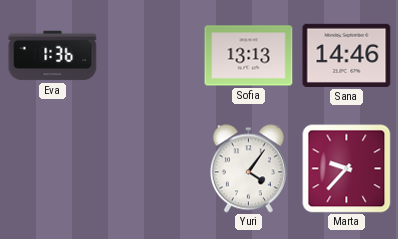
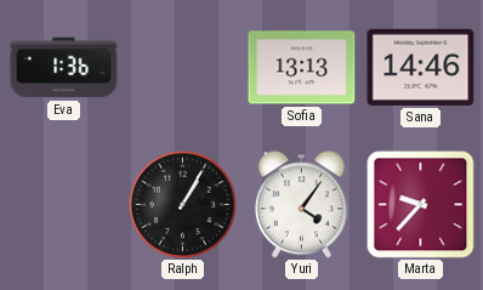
Ralph: none -> 1:05
